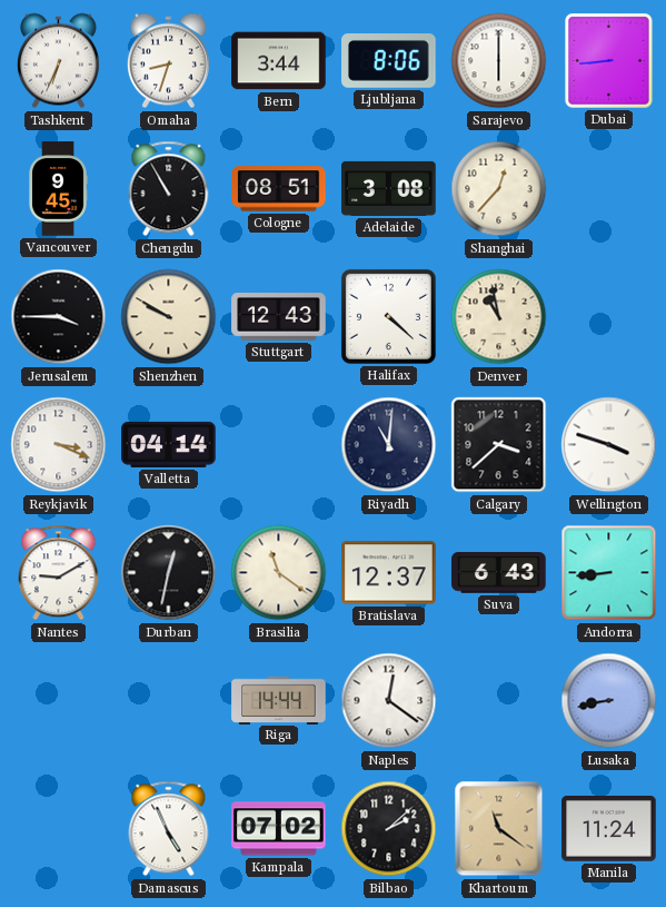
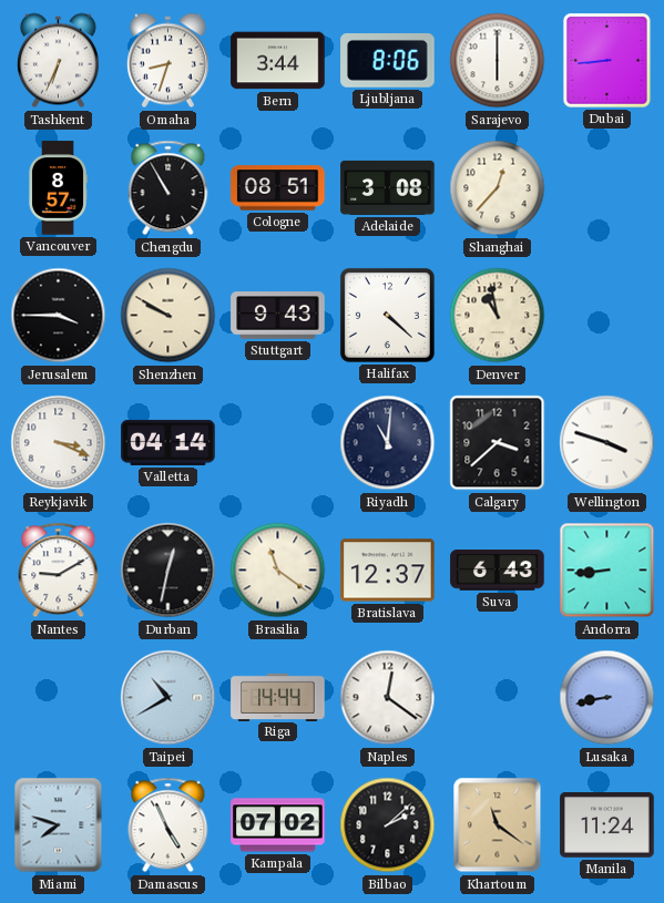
Vancouver: 9:45 -> 8:57
Stuttgart: 12:43 -> 9:43
Taipei: none -> 10:40
Miami: none -> 7:48
